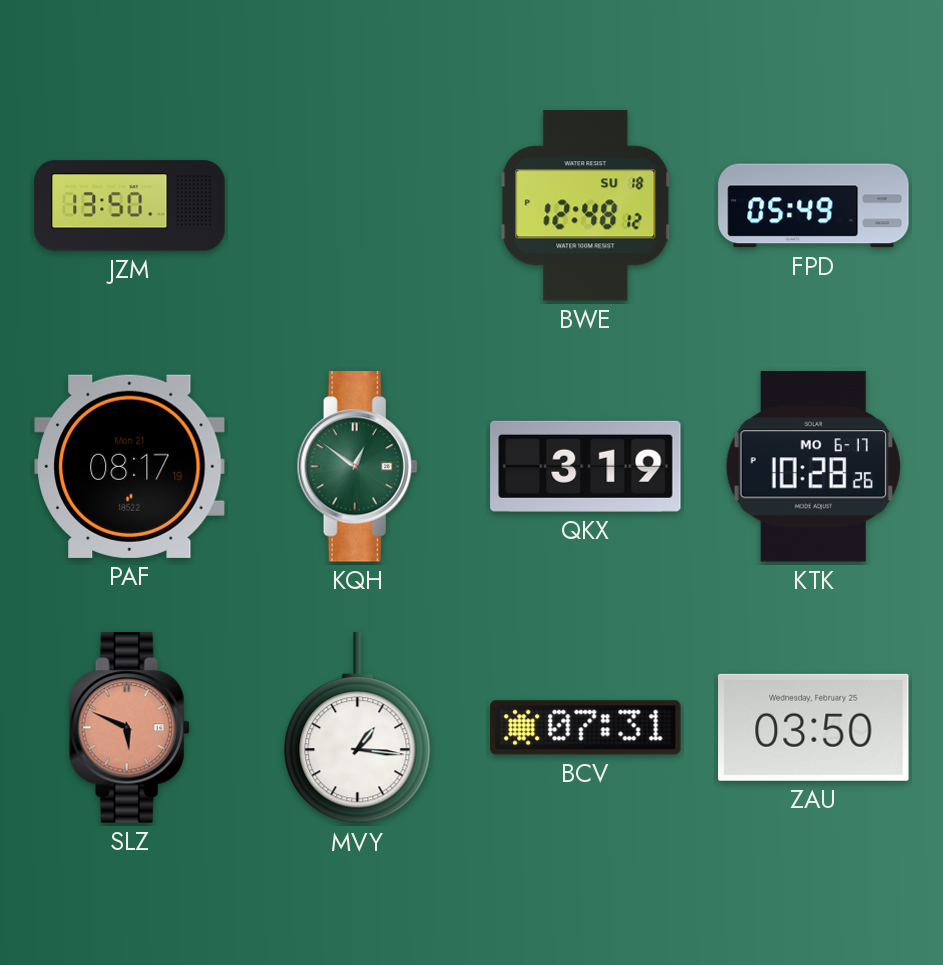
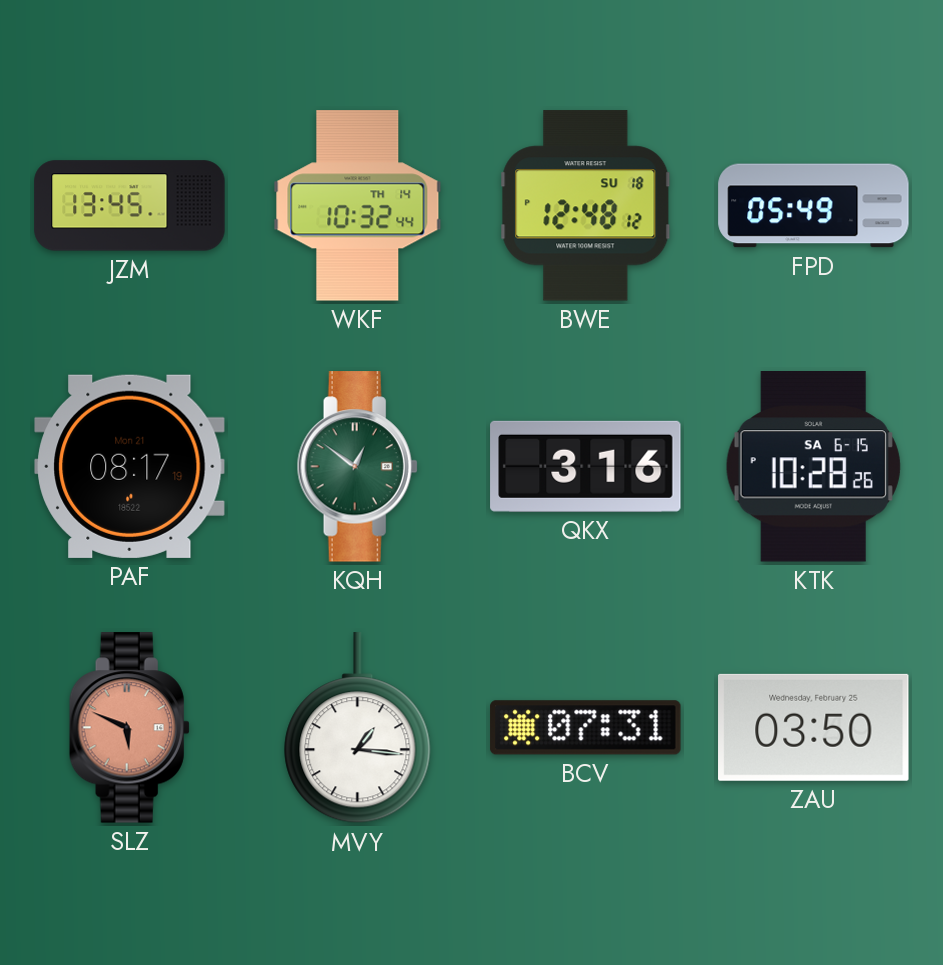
JZM: 13:50 -> 13:45
WKF: none -> 10:32
QKX: 3:19 -> 3:16
KTK date: MO 6-17 -> SA 6-15
